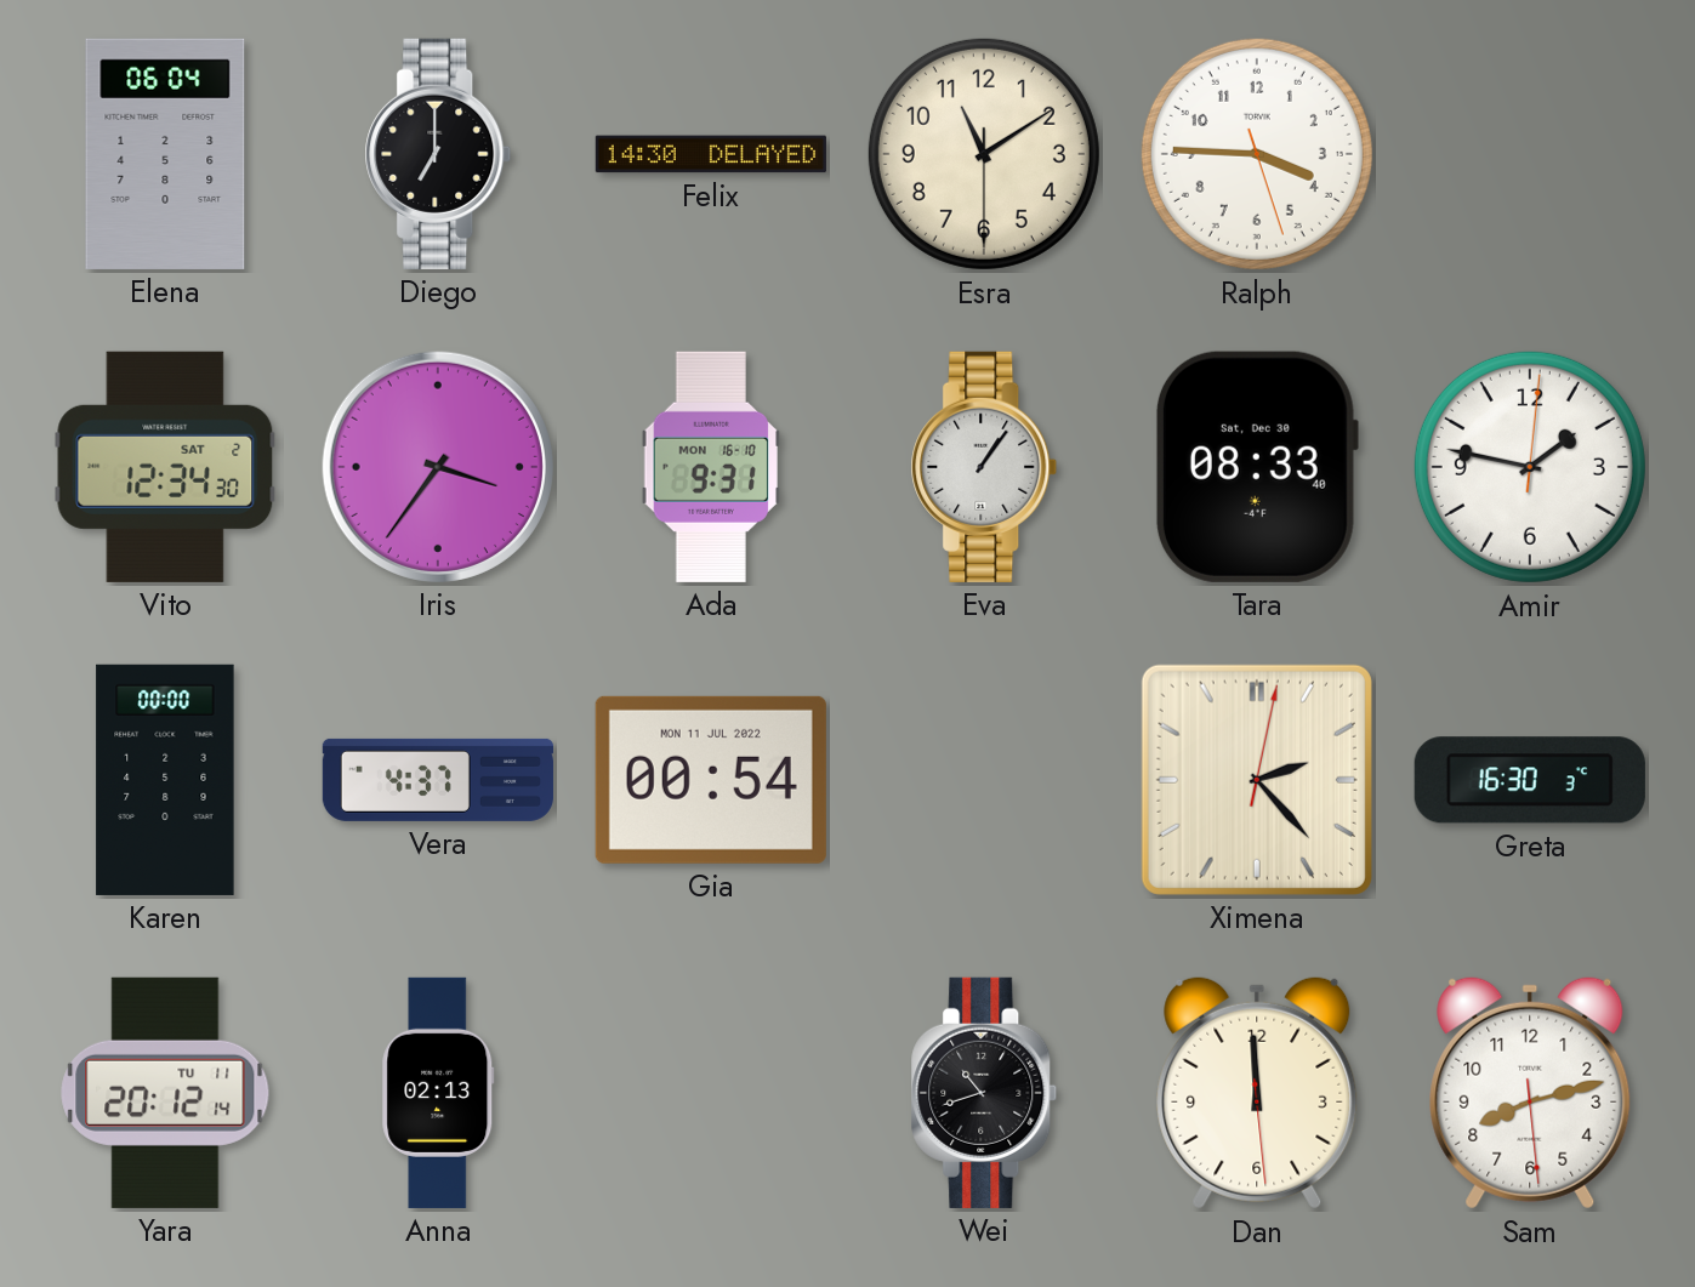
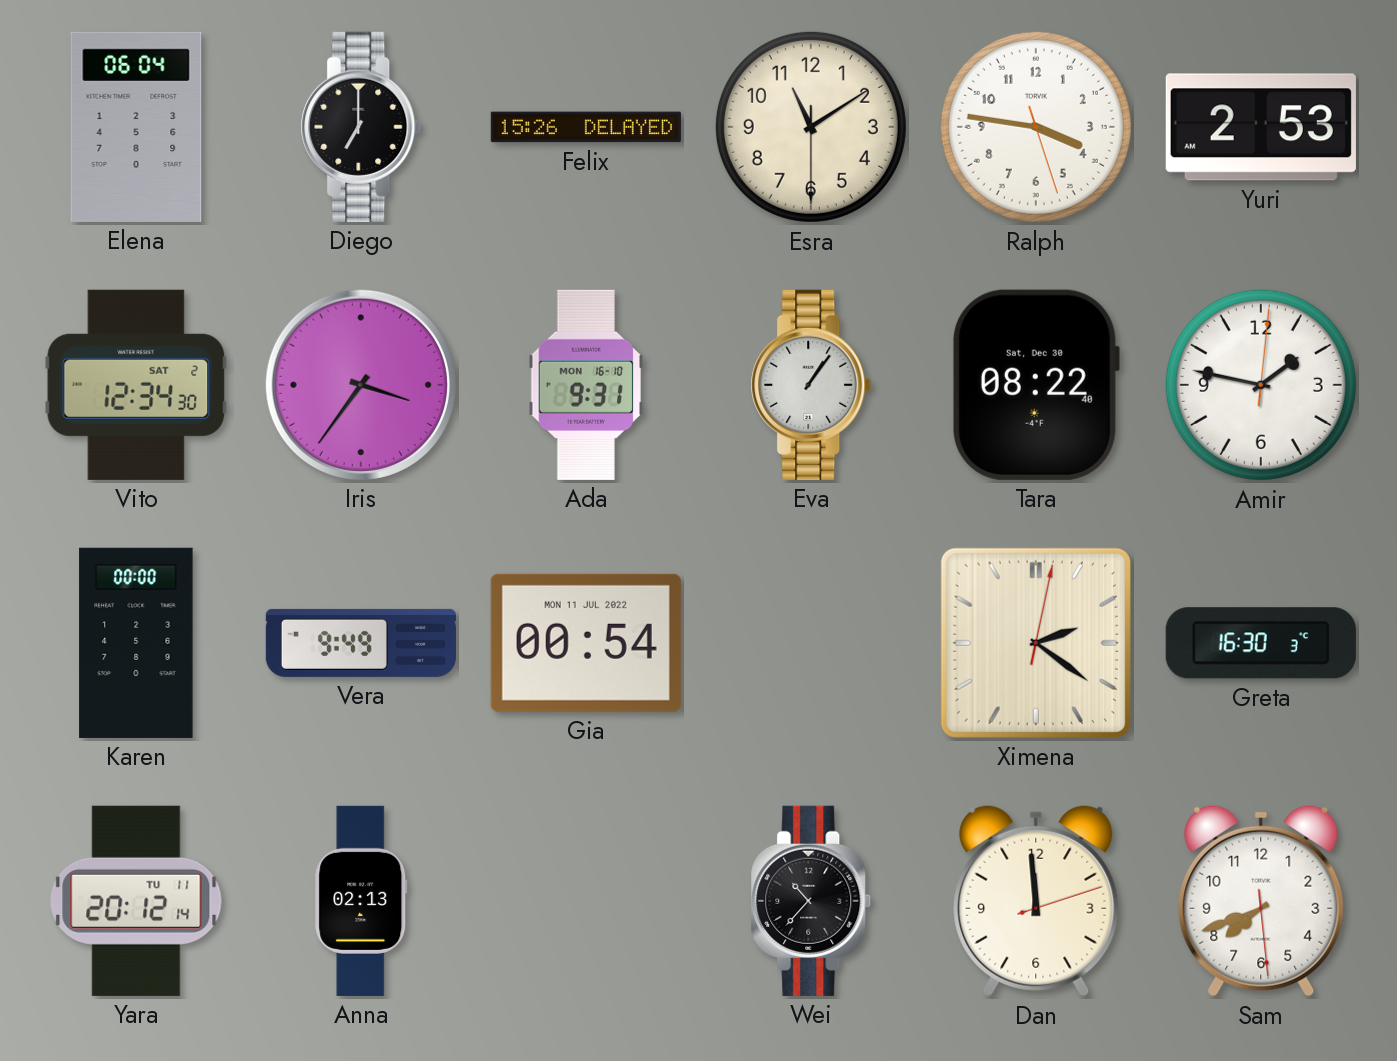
Felix: 14:30 -> 15:26
Ralph: 3:45 -> 3:46
Yuri: none -> 2:53
Tara: 08:33 -> 08:22
Vera: 4:37 -> 9:49
Ximena: 2:23 -> 2:21
Wei: 10:42 -> 10:37
Dan: 11:59:29 -> 11:59:12
Sam: 8:12 -> 7:41
